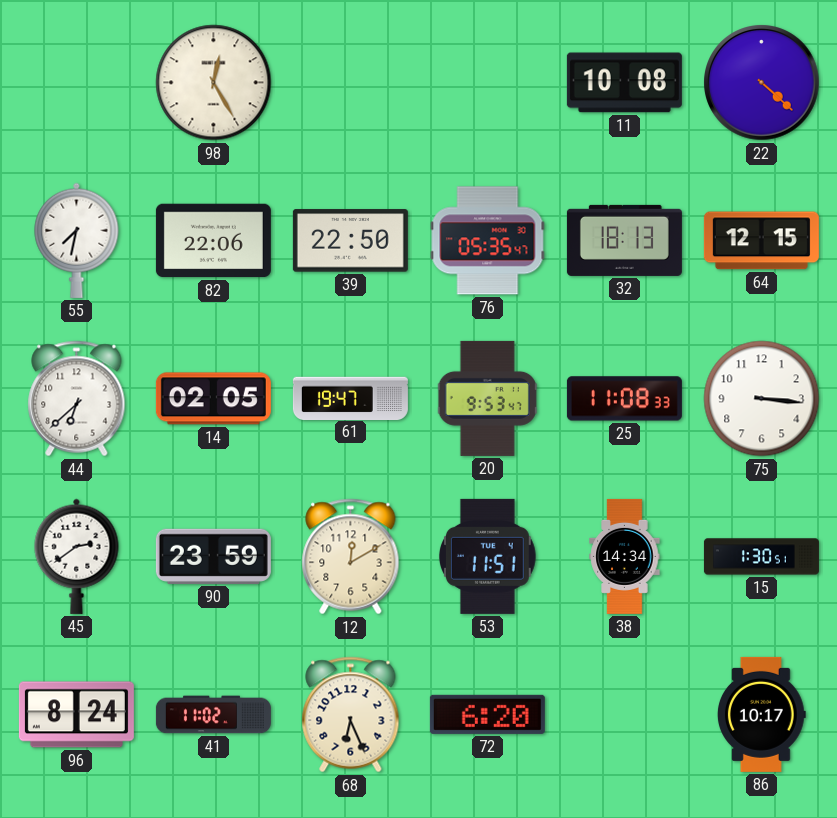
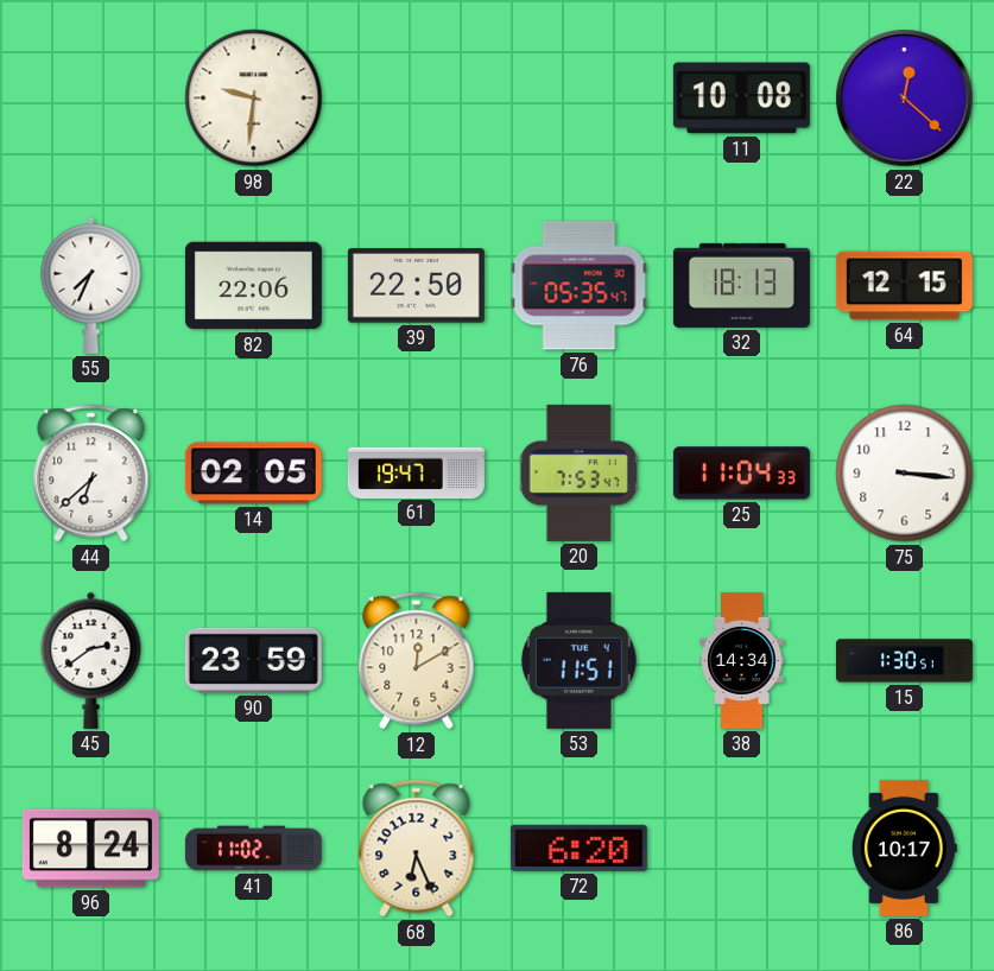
98: 12:25 -> 9:31
22: 4:22 -> 12:22
55: 7:32 -> 7:34
20: 9:53 -> 7:53
25: 11:08 -> 11:04
